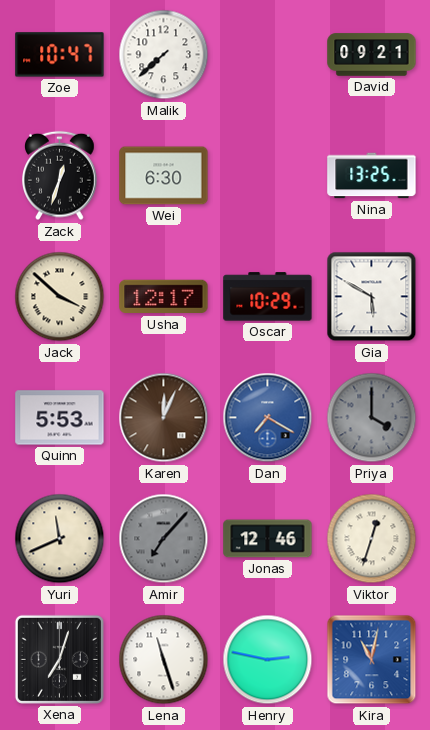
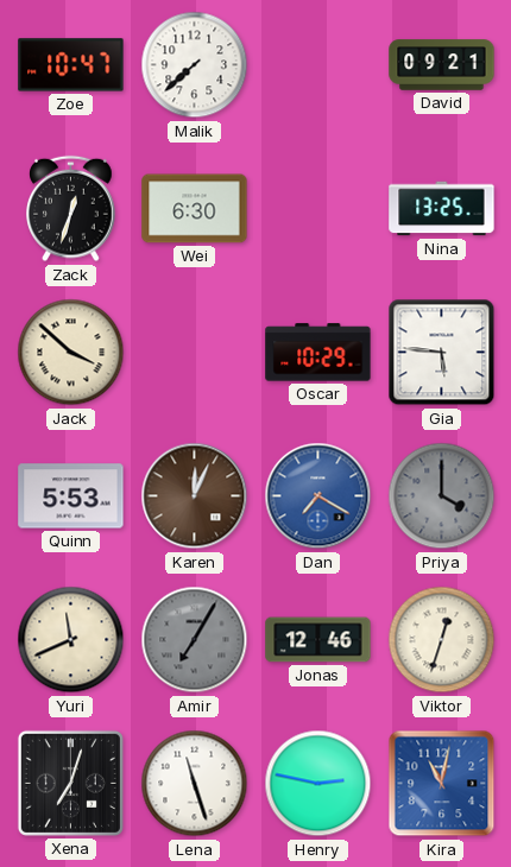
Usha: 12:17 -> none
Gia: 5:50 -> 5:46
Amir: 7:07 -> 7:05
